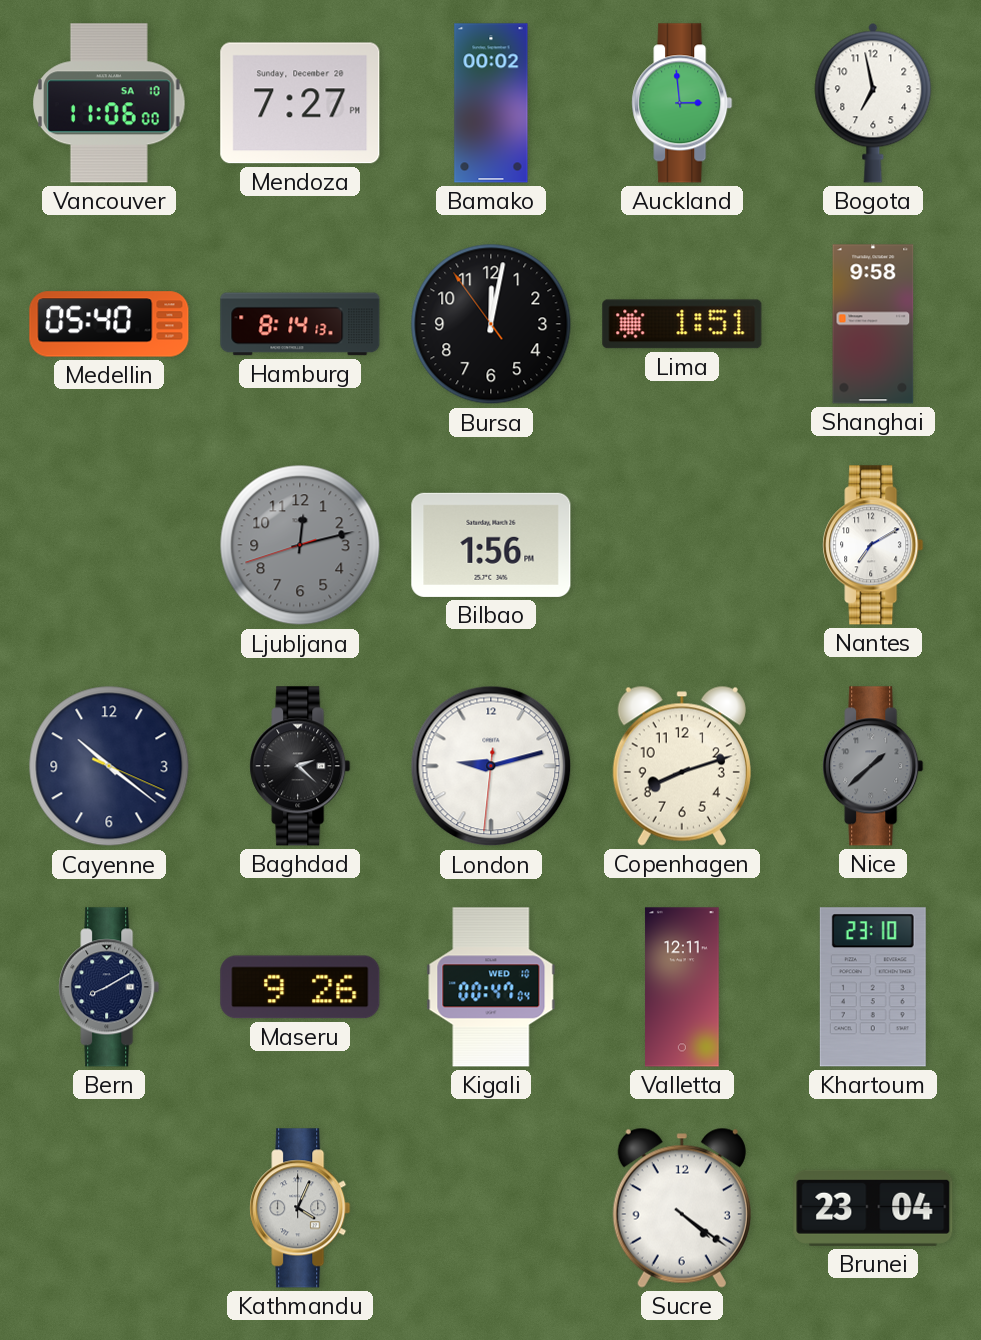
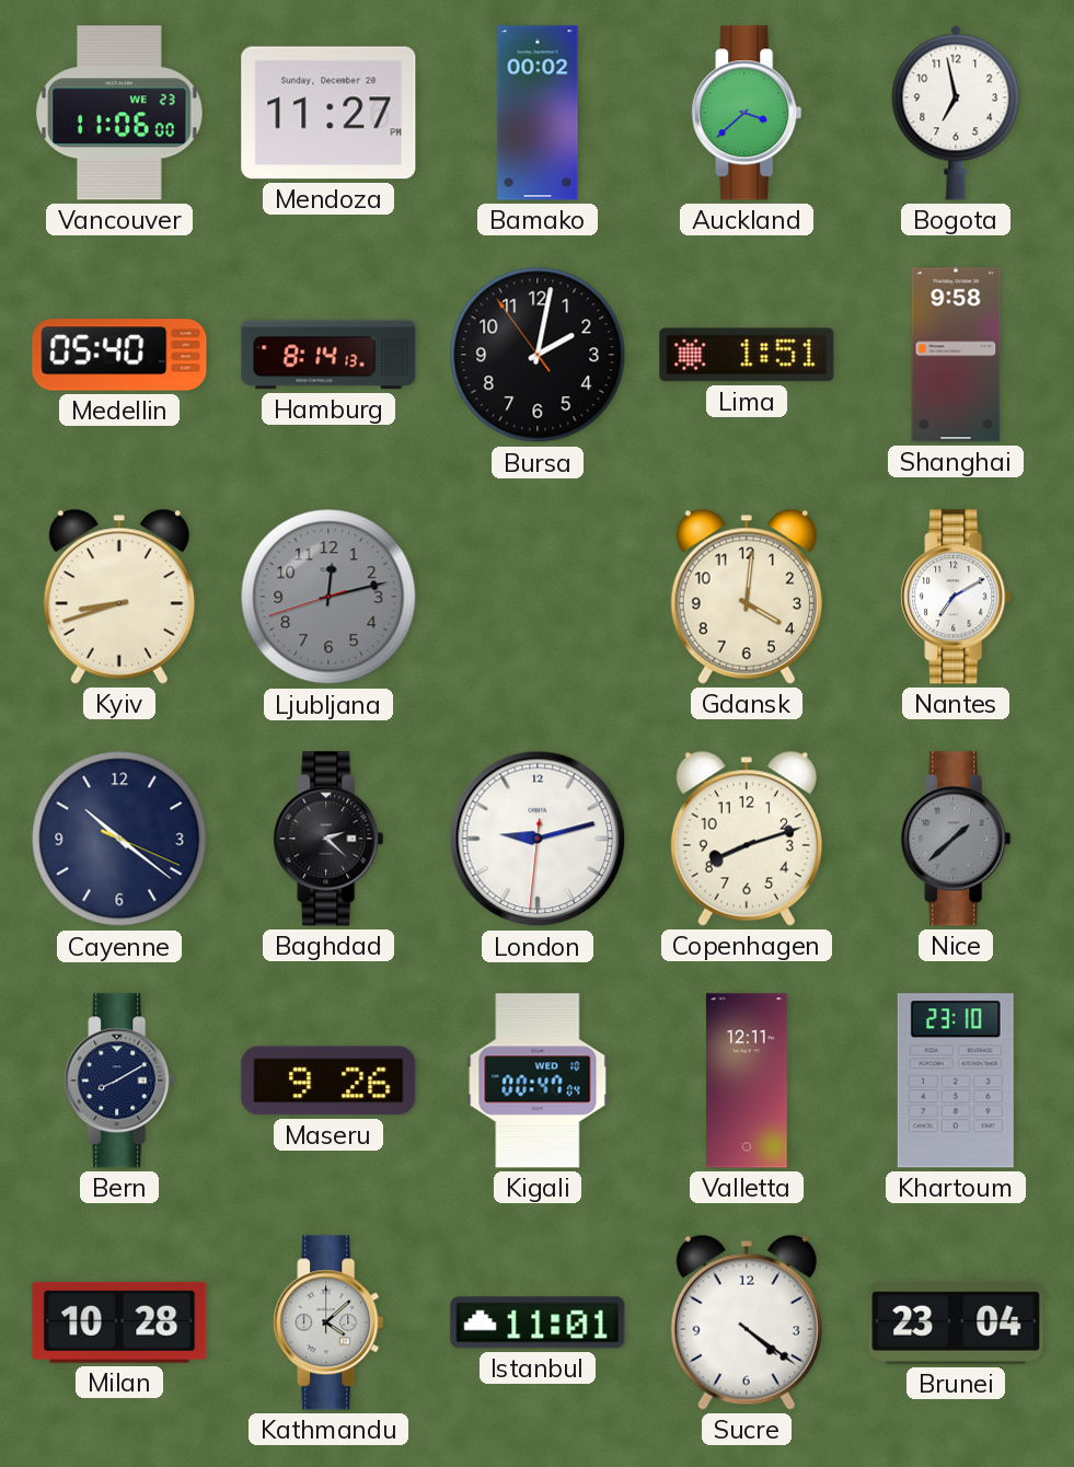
Vancouver date: SA 10 -> WE 23
Mendoza: 7:27 -> 11:27
Auckland: 2:59 -> 3:38
Bursa: 12:01 -> 2:01
Kyiv: none -> 8:42
Bilbao: 1:56 -> none
Gdansk: none -> 4:01
Milan: none -> 10:28
Kathmandu: 4:04 -> 4:08
Istanbul: none -> 11:01
